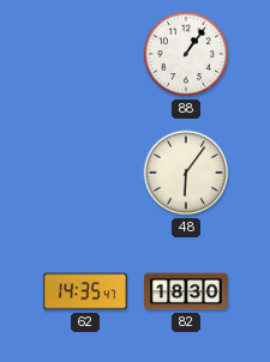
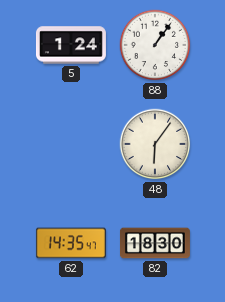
5: none -> 1:24
